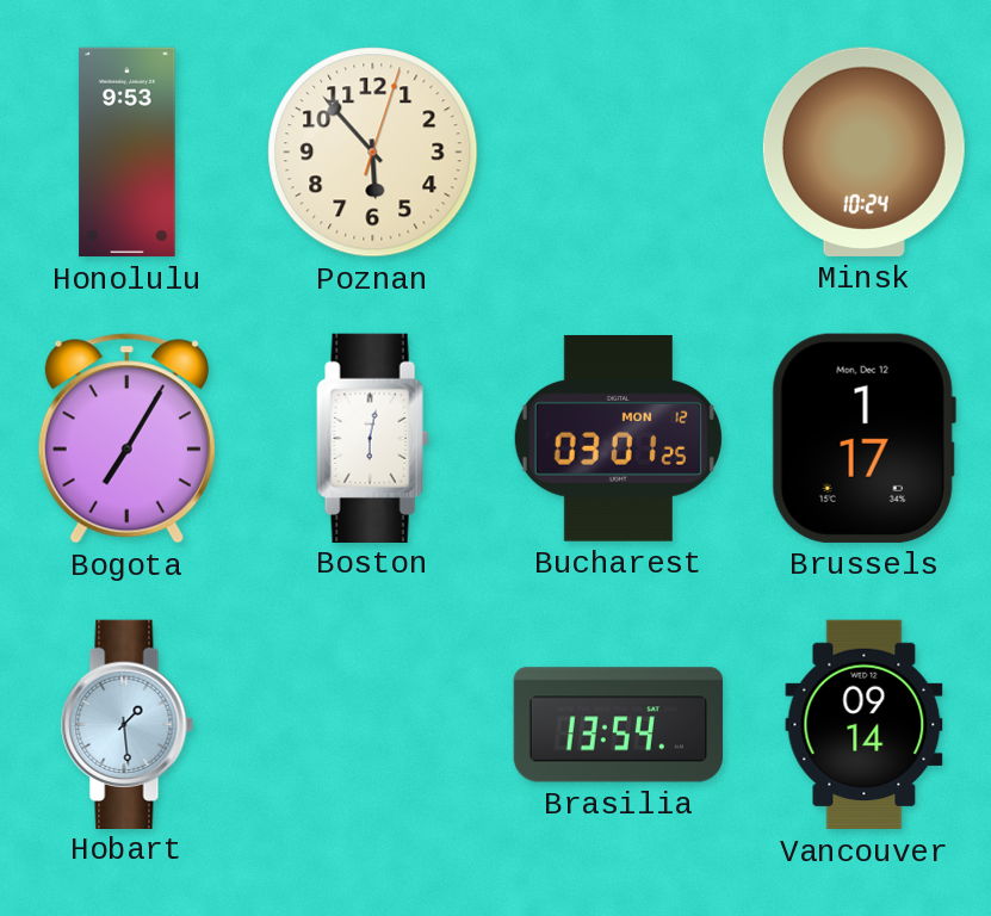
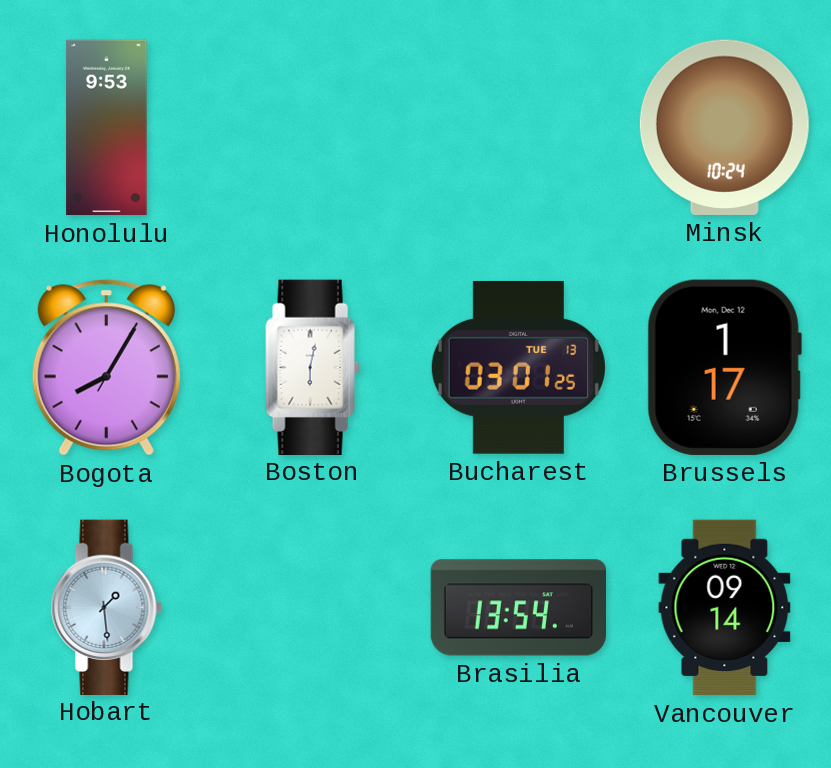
Poznan: 5:53 -> none
Bogota: 7:05 -> 8:05
Bucharest date: MON 12 -> TUE 13
